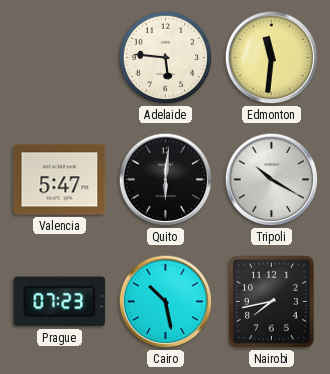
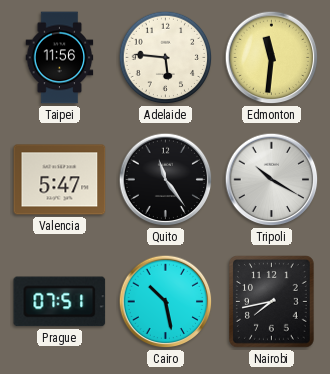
Taipei: none -> 11:56
Quito: 6:01 -> 11:24
Prague: 07:23 -> 07:51
